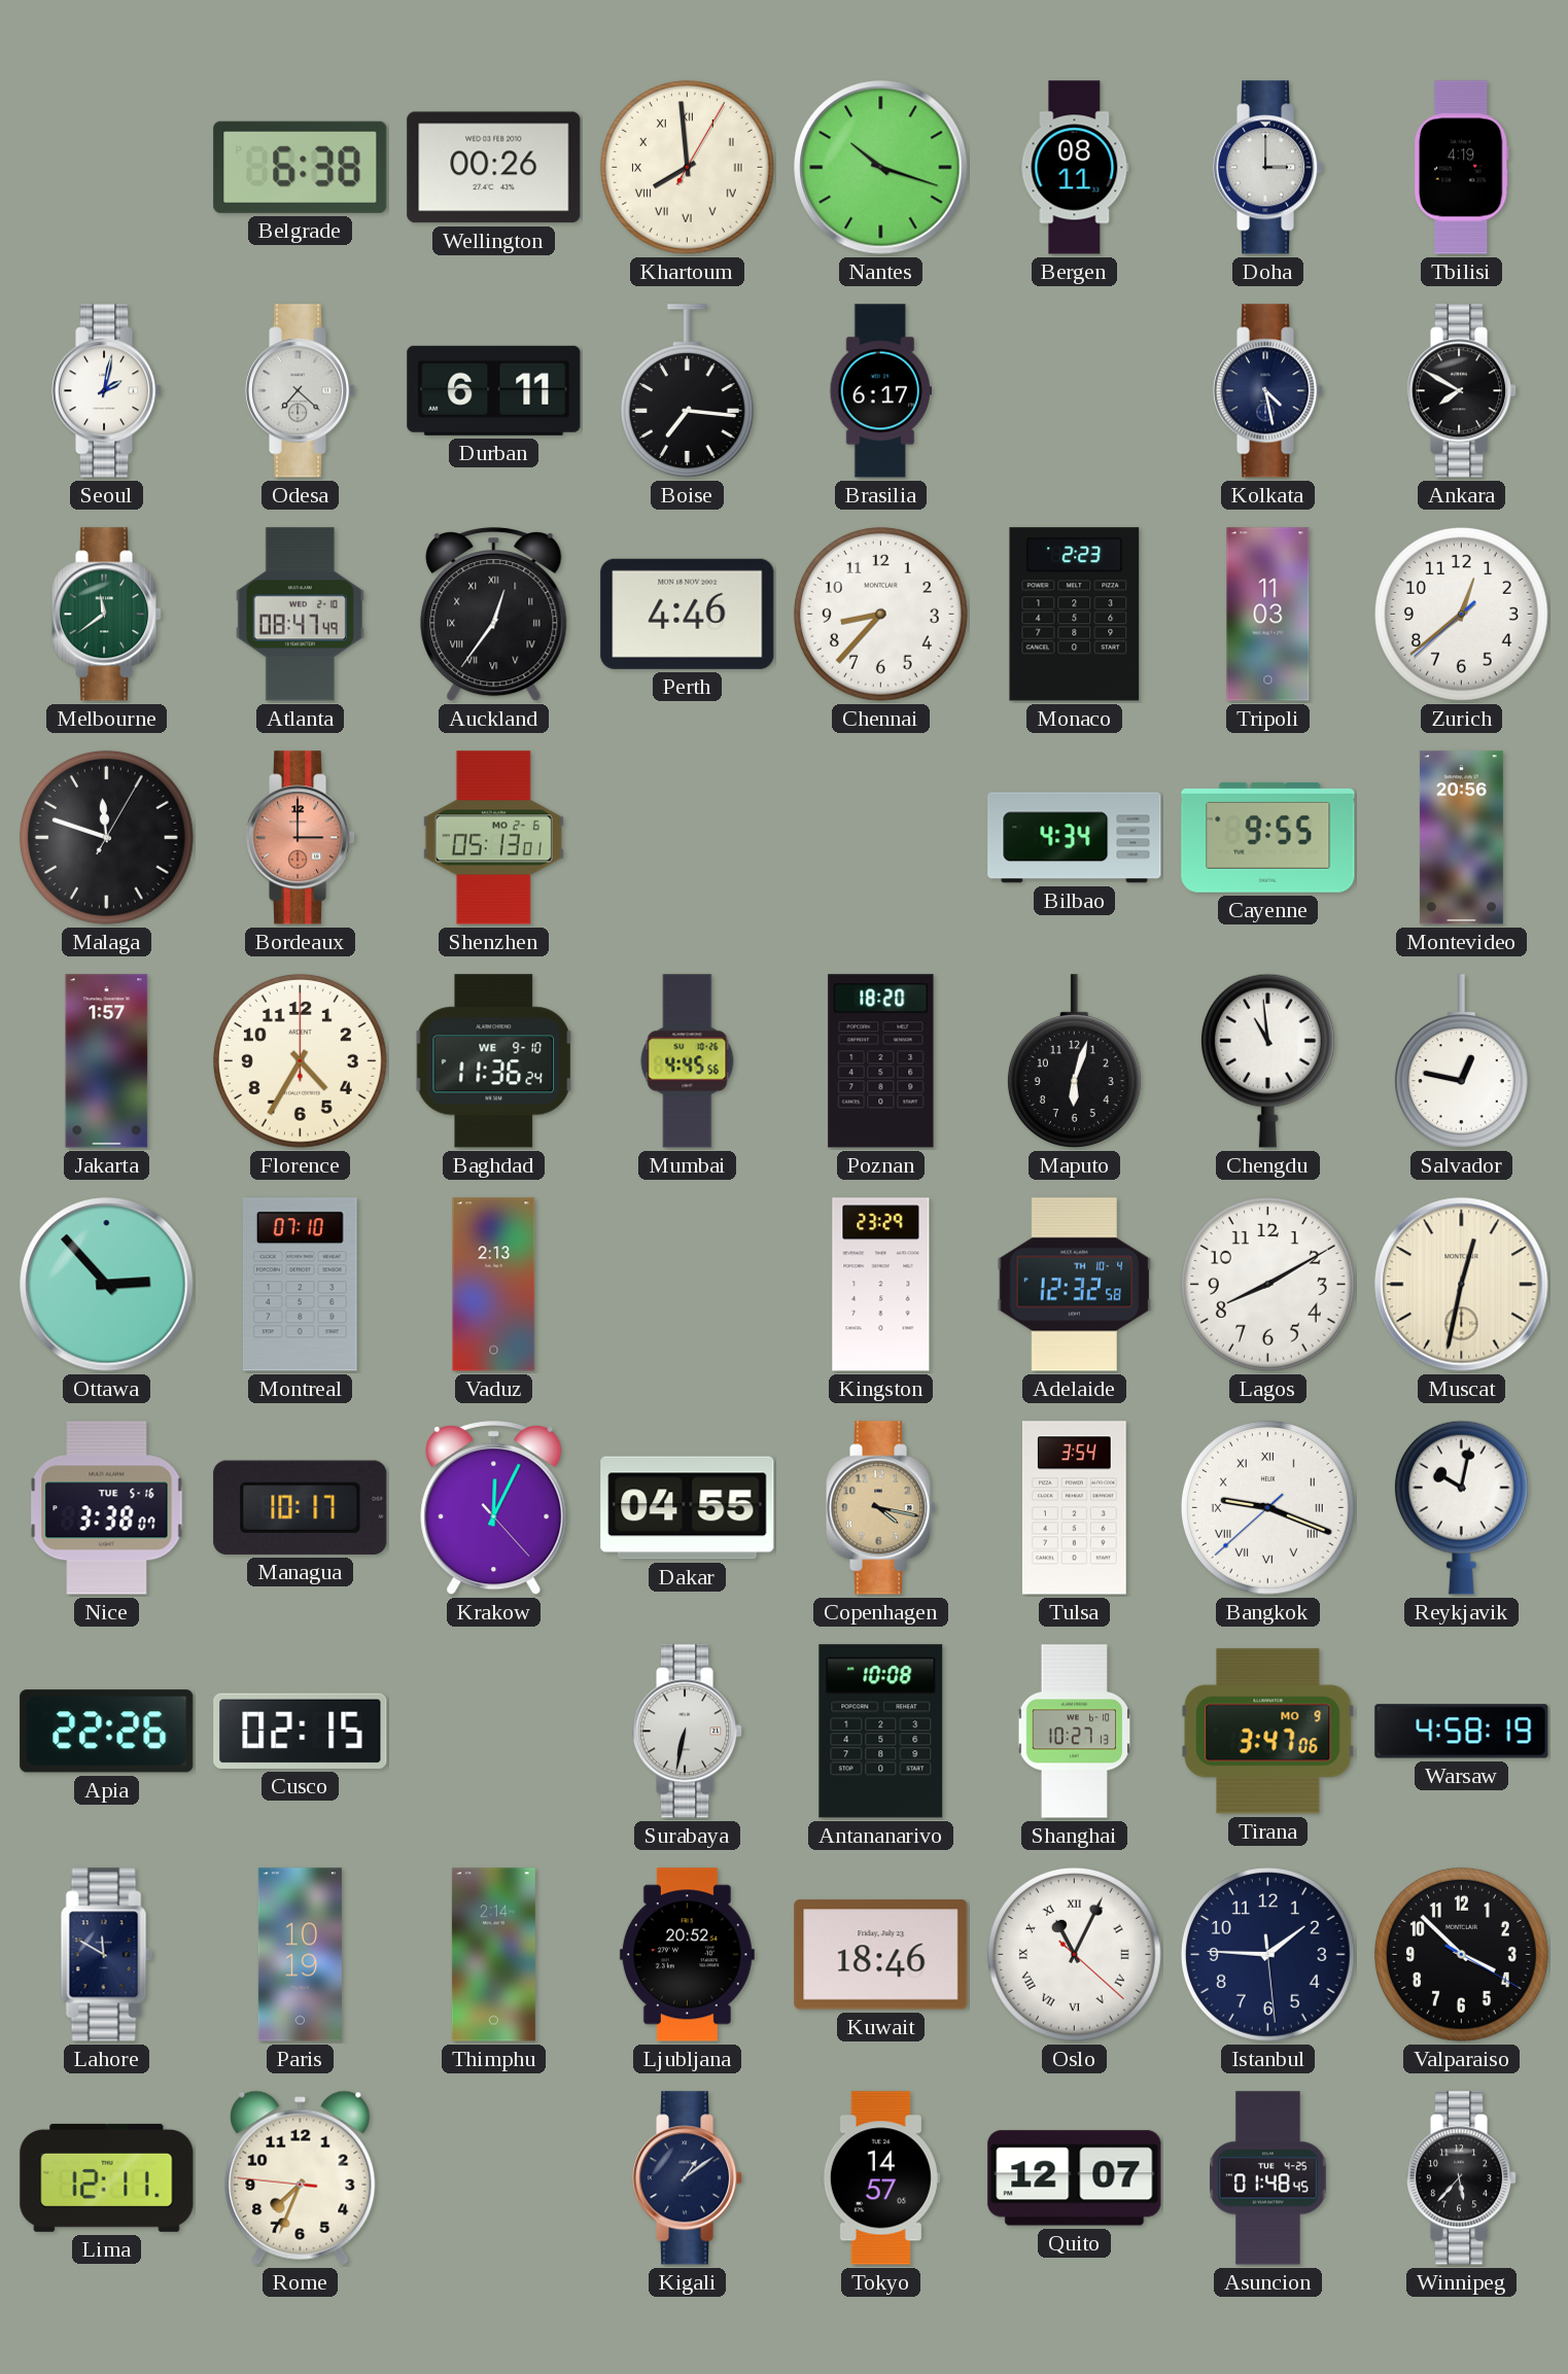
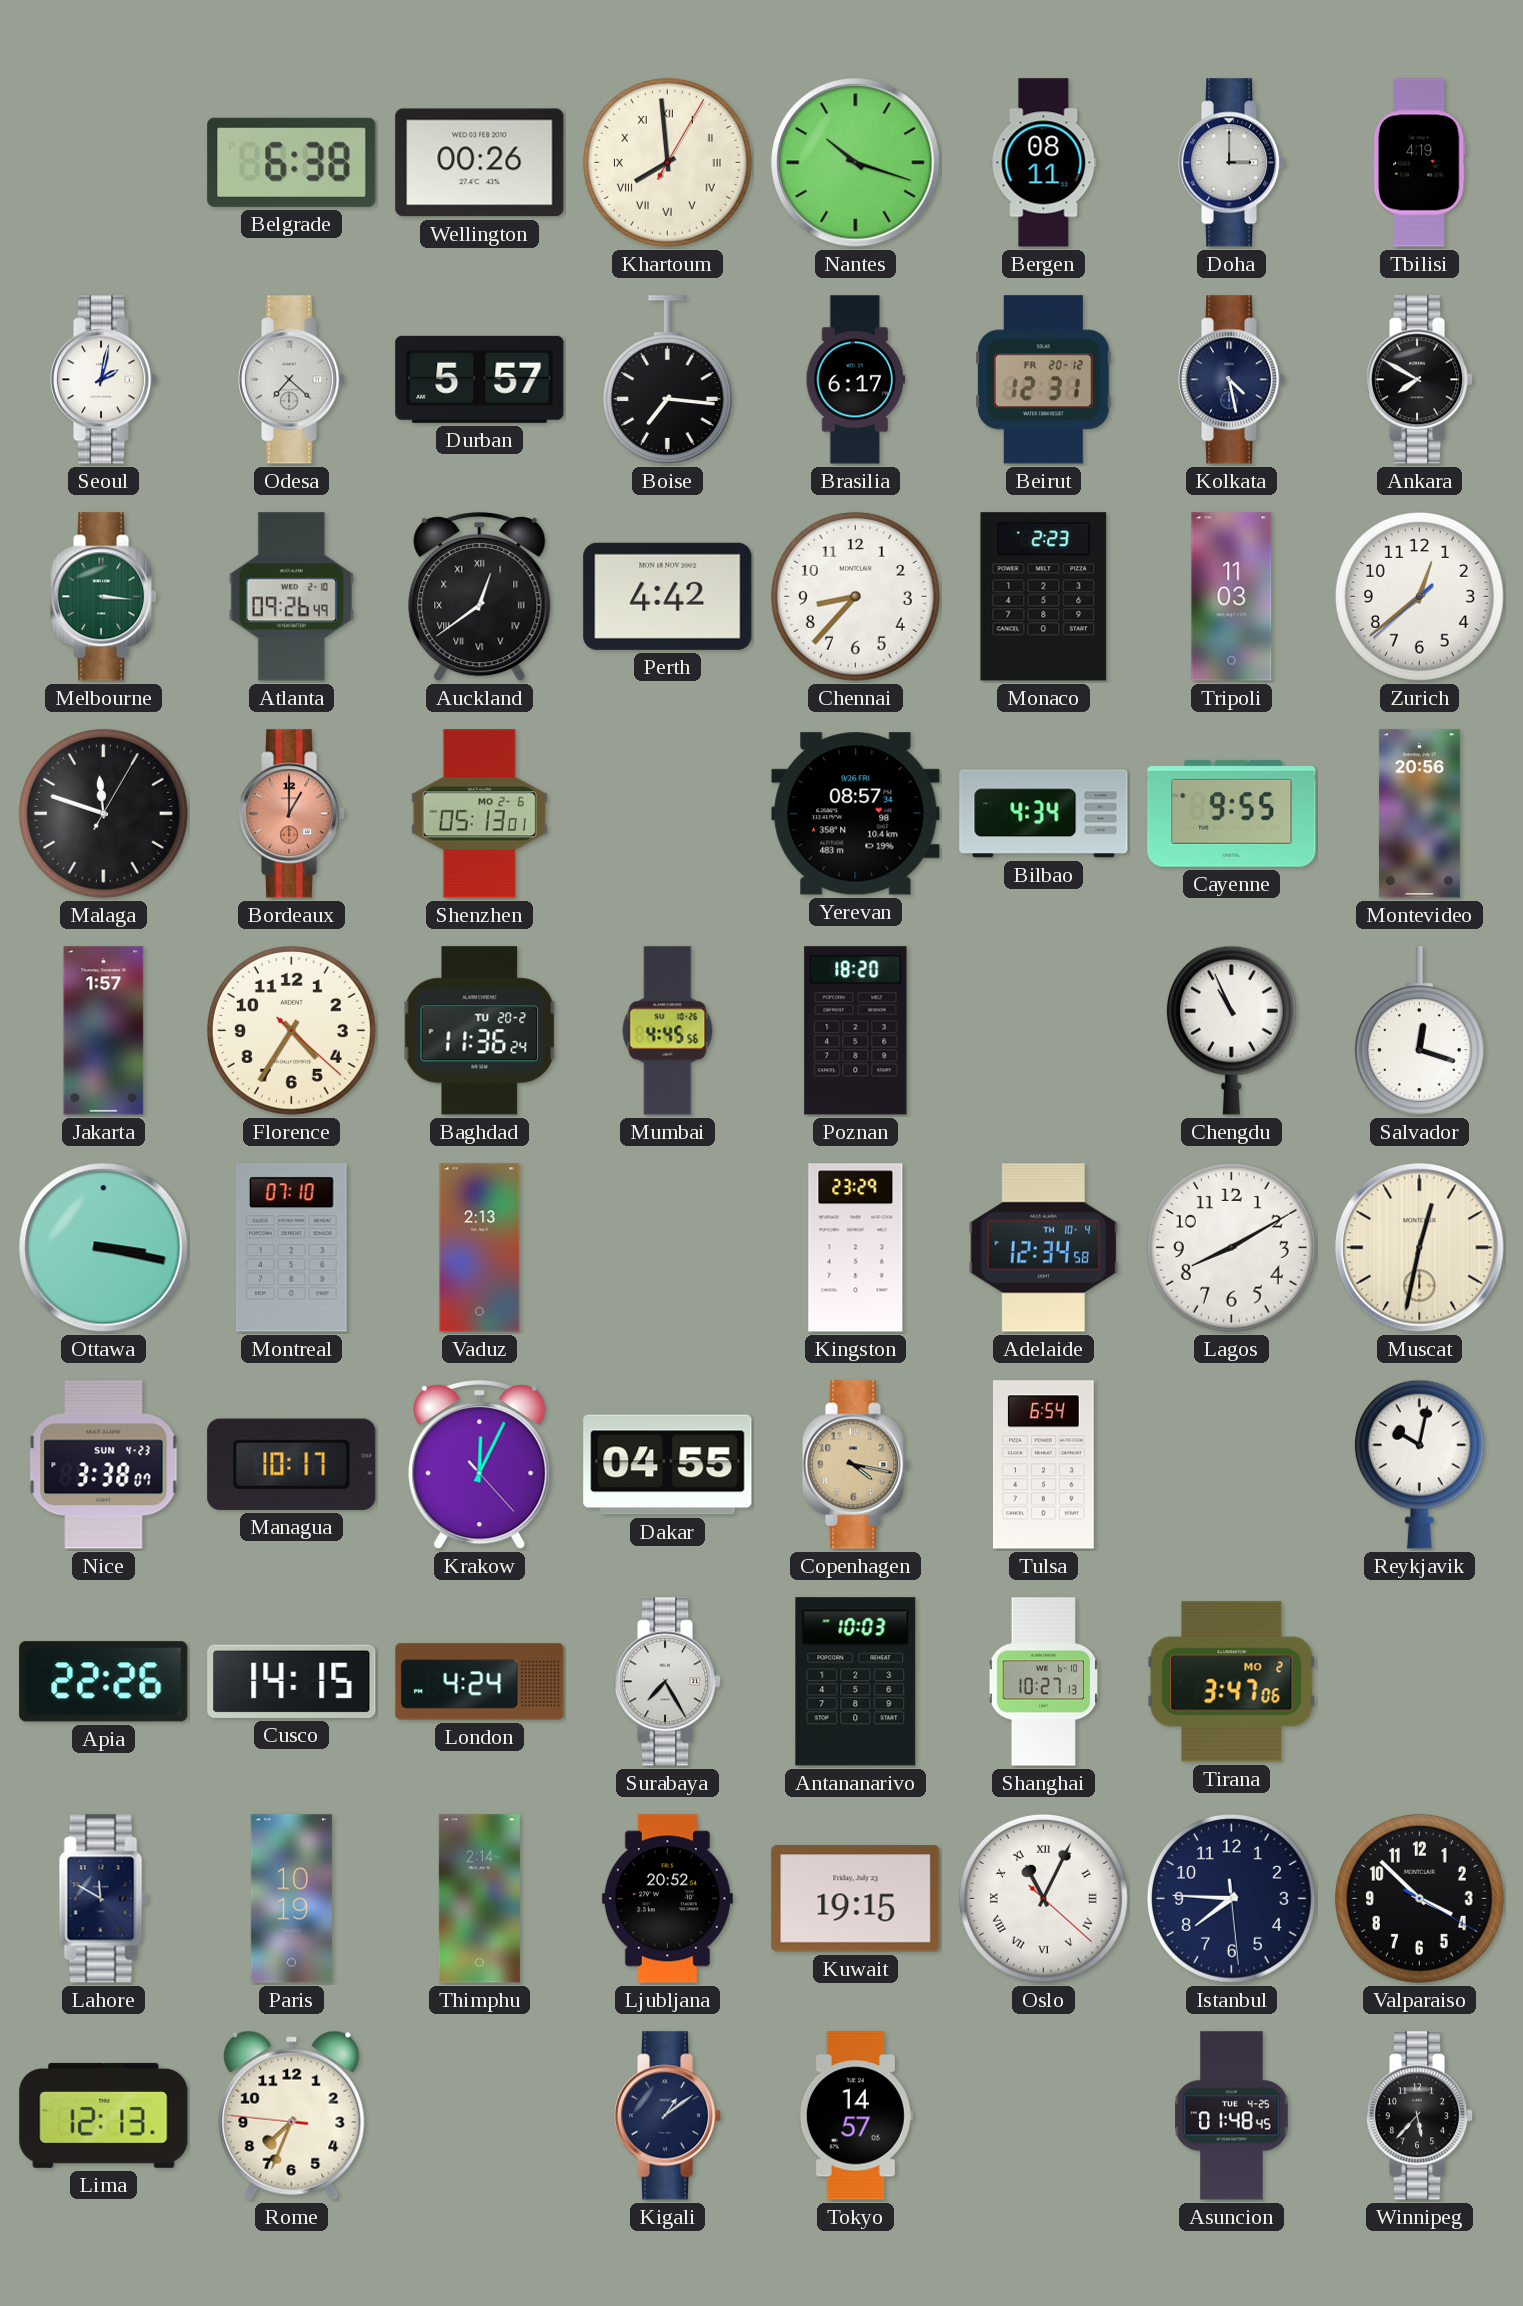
Durban: 6:11 -> 5:57
Beirut: none -> 12:31
Melbourne: 11:39 -> 3:16
Atlanta: 08:47 -> 09:26
Auckland: 12:36 -> 12:39
Perth: 4:46 -> 4:42
Bordeaux: 3:00 -> 1:00
Yerevan: none -> 08:57
Florence: 4:35:00 -> 4:35:22
Baghdad date: WE 9-10 -> TU 20-2
Maputo: 6:03 -> none
Chengdu: 10:59 -> 10:56
Salvador: 12:47 -> 12:18
Ottawa: 2:53 -> 3:17
Adelaide: 12:32 -> 12:34
Nice date: TUE 5-16 -> SUN 4-23
Tulsa: 3:54 -> 6:54
Bangkok: 9:18 -> none
Cusco: 02:15 -> 14:15
London: none -> 4:24
Surabaya: 6:32 -> 7:25
Antananarivo: 10:08 -> 10:03
Tirana date: MO 9 -> MO 2
Warsaw: 4:58 -> none
Kuwait: 18:46 -> 19:15
Istanbul: 1:45 -> 7:45
Lima: 12:11 -> 12:13
Quito: 12:07 -> none
